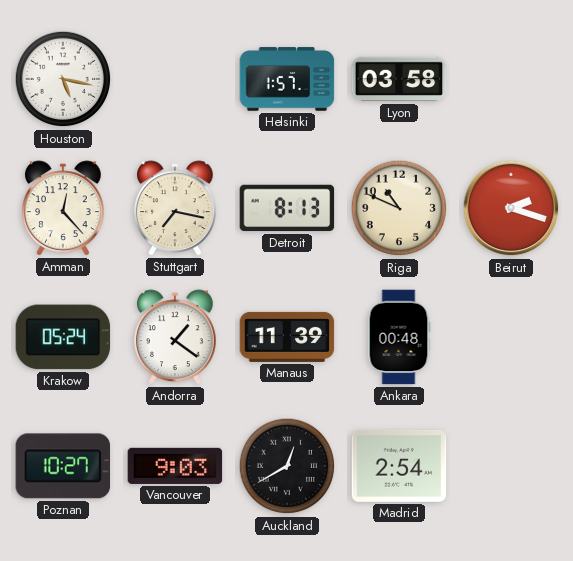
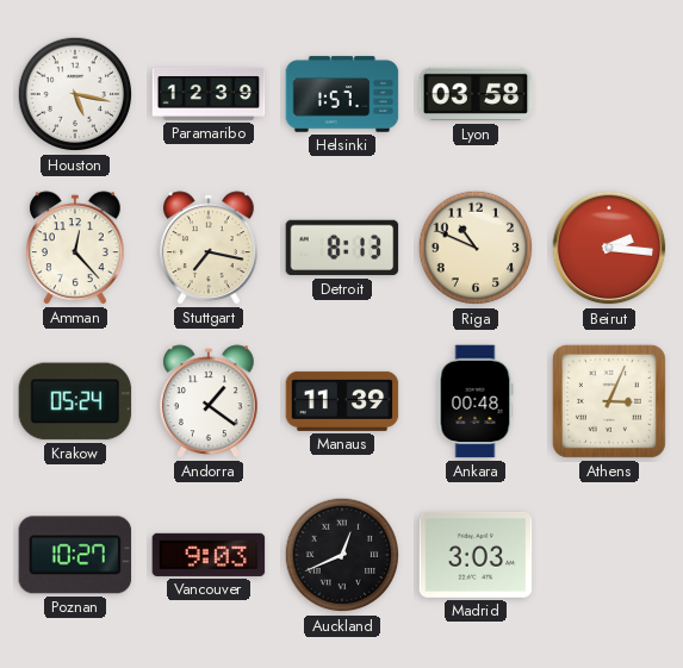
Paramaribo: none -> 12:39
Beirut: 2:18 -> 2:16
Athens: none -> 3:04
Auckland: 12:40 -> 12:41
Madrid: 2:54 -> 3:03
